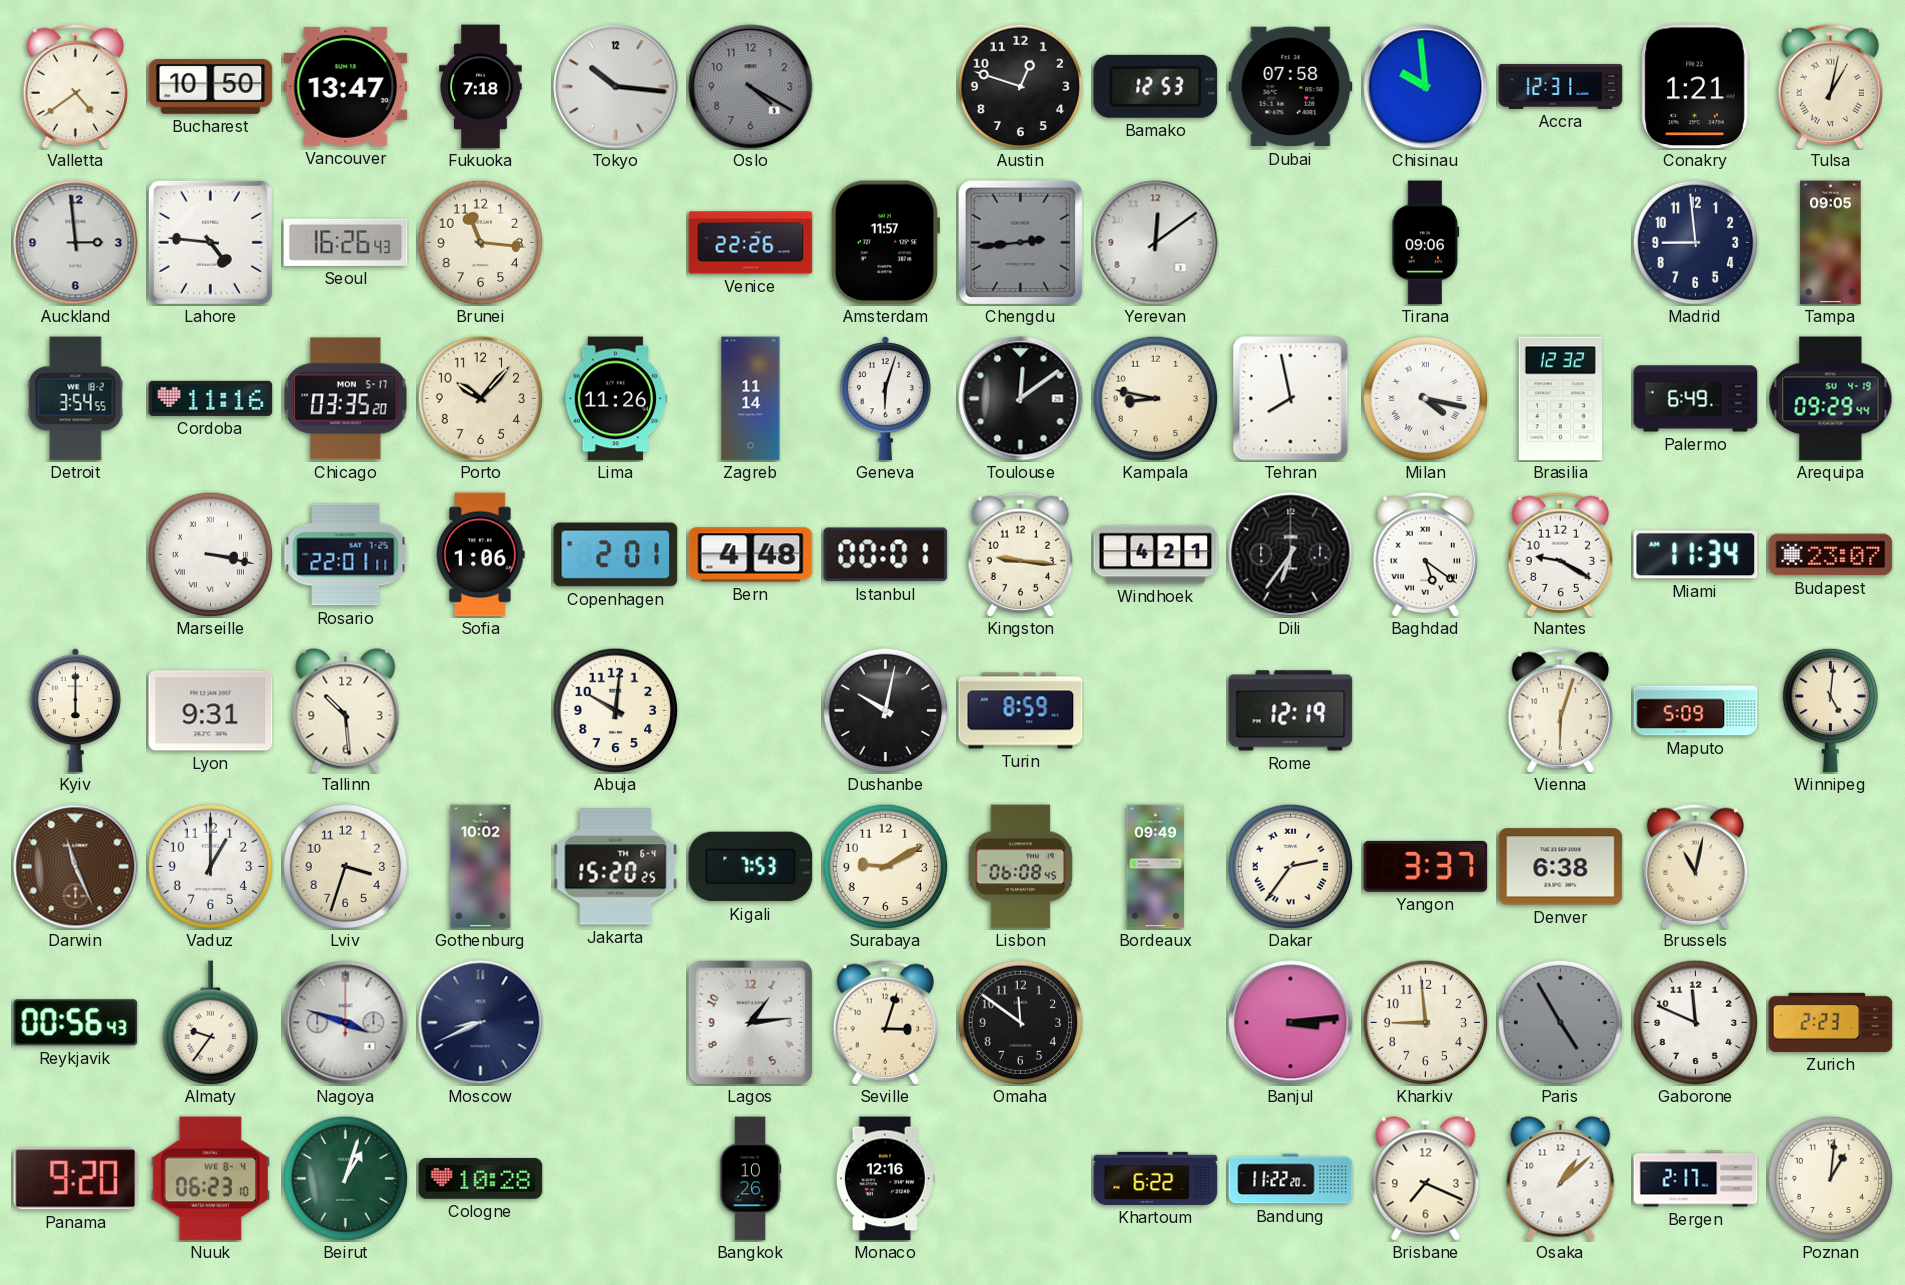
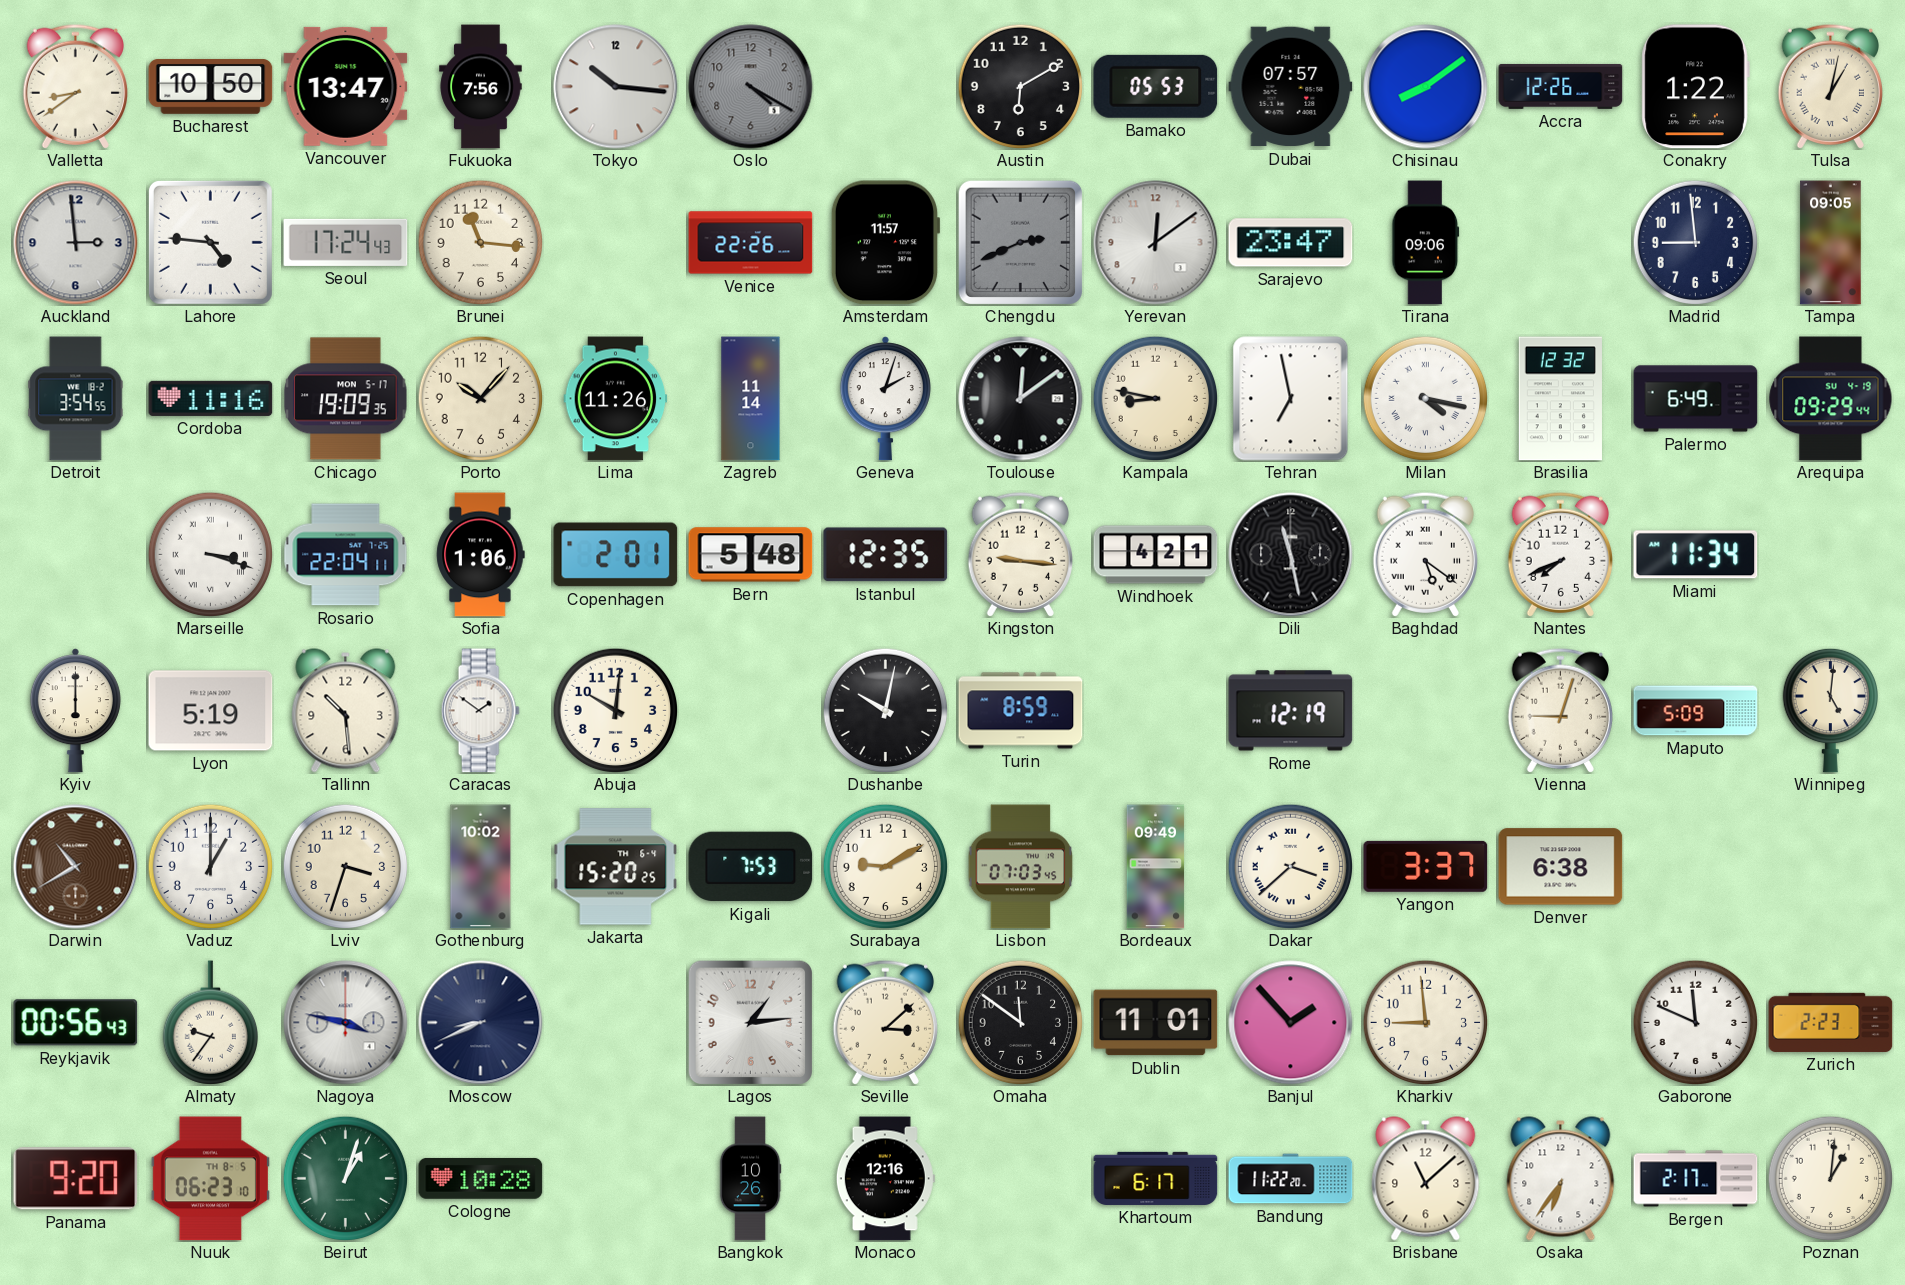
Valletta: 4:39 -> 8:39
Fukuoka: 7:18 -> 7:56
Austin: 12:48 -> 6:10
Bamako: 12:53 -> 05:53
Dubai: 07:58 -> 07:57
Chisinau: 9:59 -> 8:09
Accra: 12:31 -> 12:26
Conakry: 1:21 -> 1:22
Seoul: 16:26 -> 17:24
Chengdu: 2:44 -> 2:41
Sarajevo: none -> 23:47
Chicago: 03:35 -> 19:09
Geneva: 6:03 -> 2:03
Tehran: 7:58 -> 6:58
Marseille: 3:17 -> 3:18
Rosario: 22:01 -> 22:04
Bern: 4:48 -> 5:48
Istanbul: 00:01 -> 12:35
Dili: 6:36 -> 11:28
Nantes: 9:20 -> 7:41
Budapest: 23:07 -> none
Lyon: 9:31 -> 5:19
Caracas: none -> 1:51
Vienna: 6:03 -> 9:03
Darwin: 11:26 -> 10:40
Lisbon: 06:08 -> 07:03
Dakar: 2:36 -> 3:38
Brussels: 11:02 -> none
Nagoya: 3:48 -> 3:47
Seville: 3:03 -> 3:08
Dublin: none -> 11:01
Banjul: 3:14 -> 1:53
Paris: 4:55 -> none
Nuuk date: WE 8-4 -> TH 8-5
Khartoum: 6:22 -> 6:17
Brisbane: 7:19 -> 11:08
Osaka: 1:08 -> 6:36
